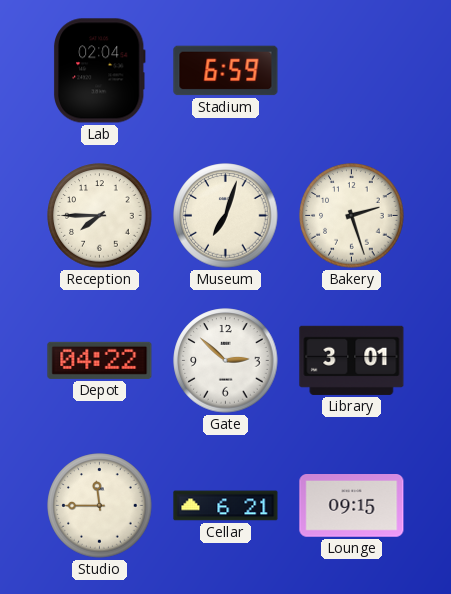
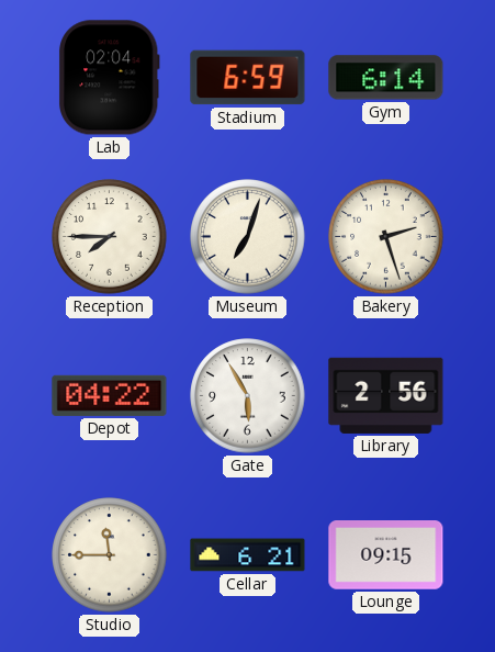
Gym: none -> 6:14
Gate: 2:52 -> 5:55
Library: 3:01 -> 2:56
